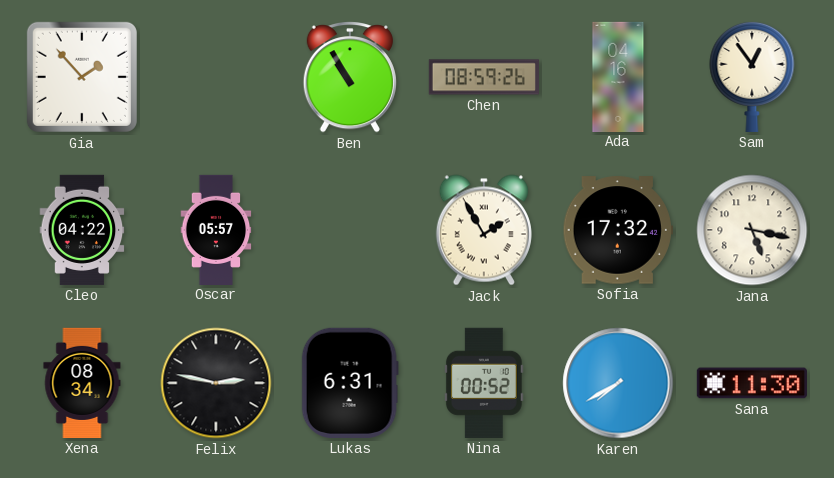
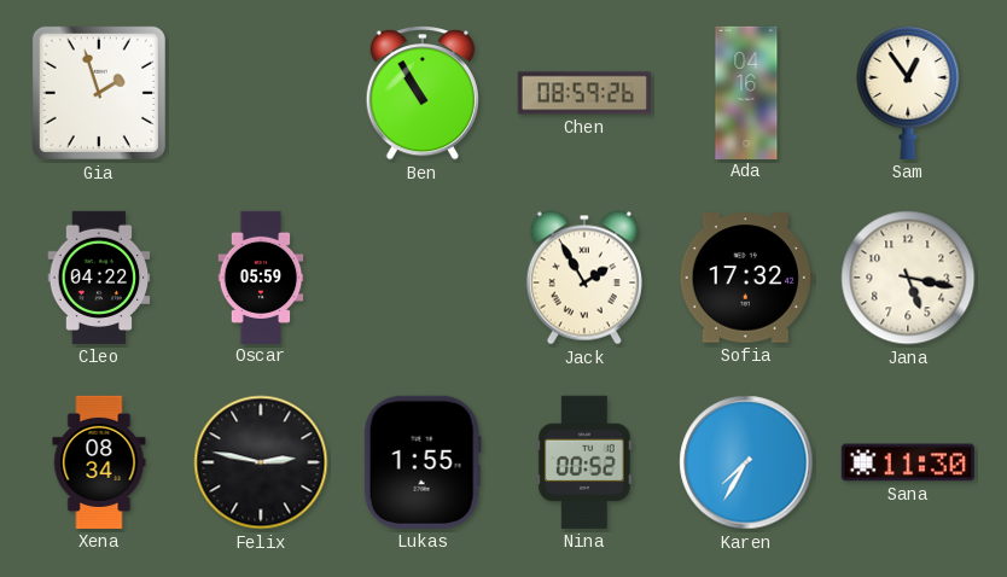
Gia: 1:53 -> 1:57
Oscar: 05:57 -> 05:59
Lukas: 6:31 -> 1:55
Karen: 7:40 -> 7:35
